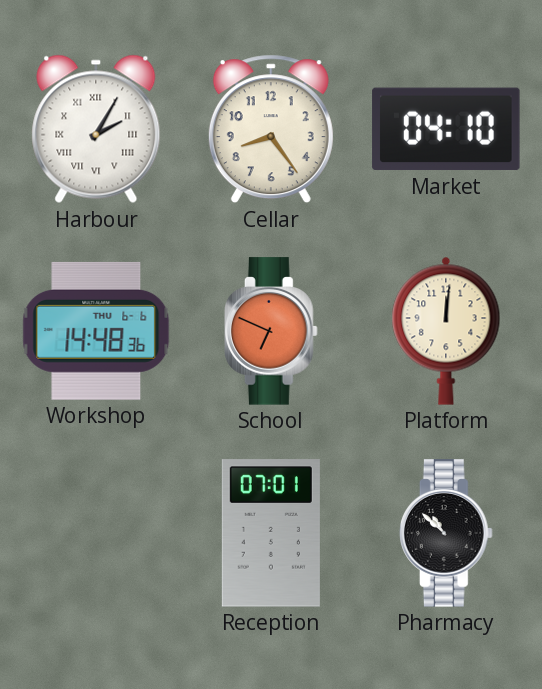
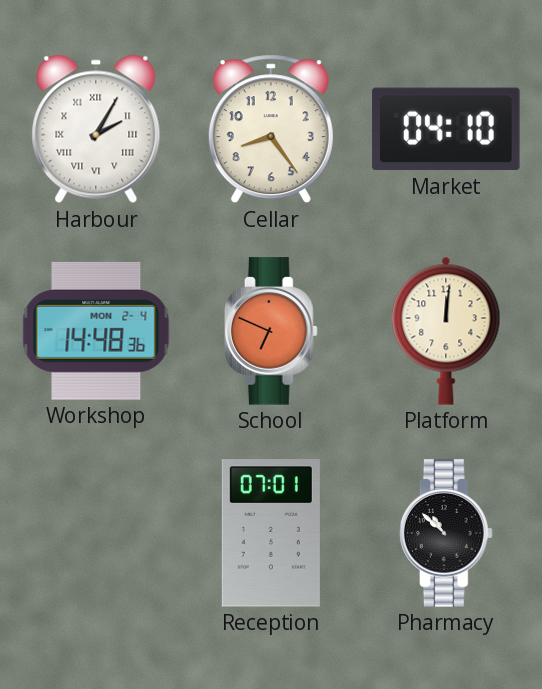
Workshop date: THU 6-6 -> MON 2-4
